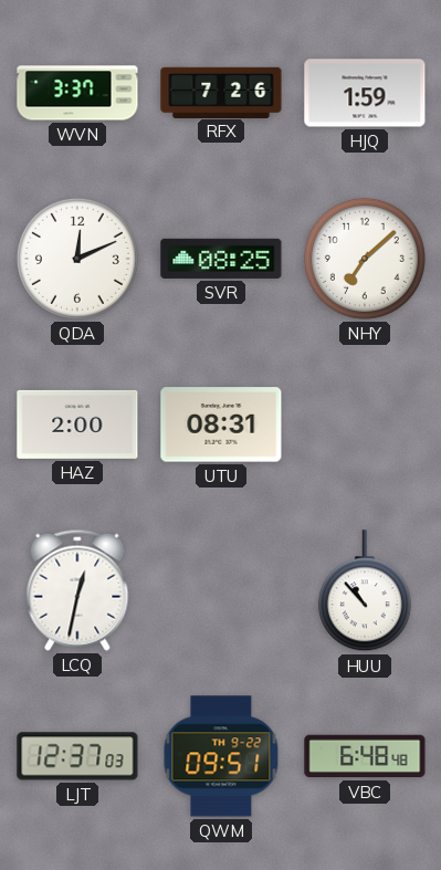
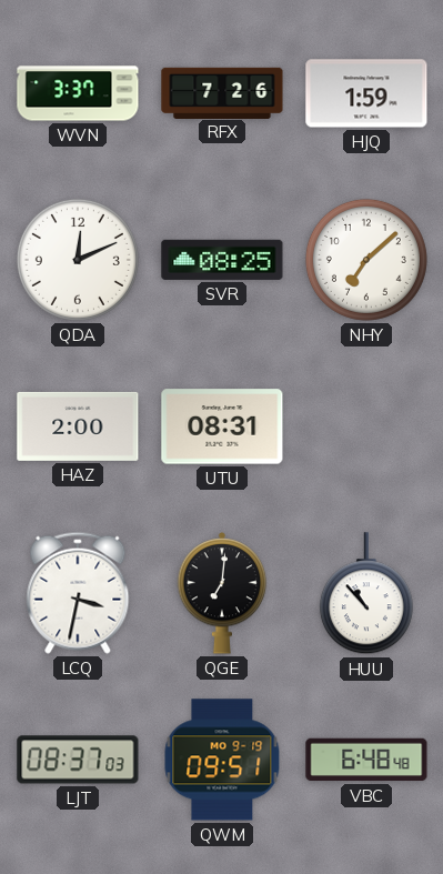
LCQ: 12:32 -> 3:32
QGE: none -> 7:01
LJT: 12:37 -> 08:37
QWM date: TH 9-22 -> MO 9-19
